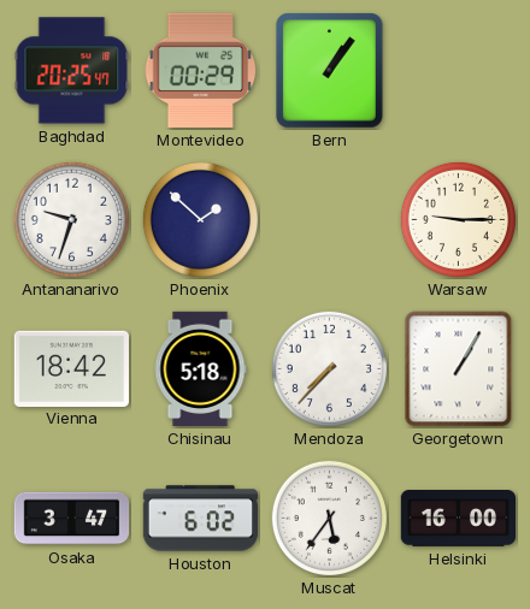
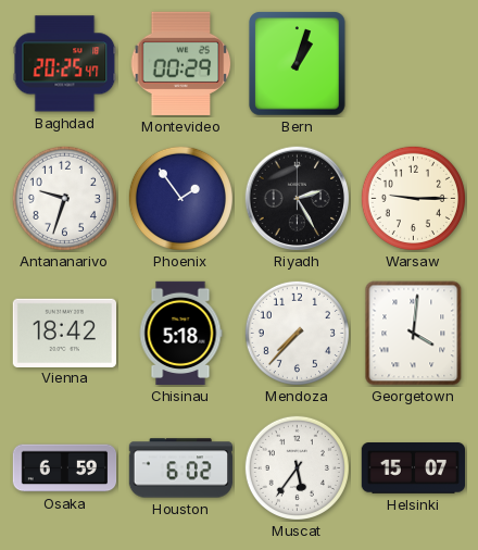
Bern: 1:06 -> 1:03
Phoenix: 1:52 -> 1:54
Riyadh: none -> 2:25
Georgetown: 1:05 -> 4:01
Osaka: 3:47 -> 6:59
Helsinki: 16:00 -> 15:07
